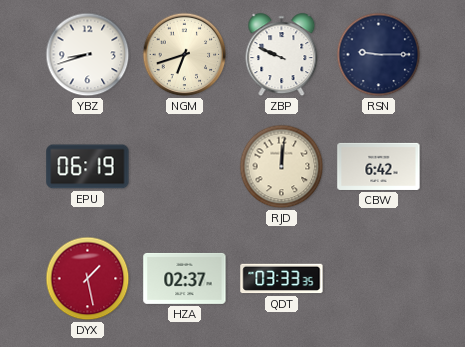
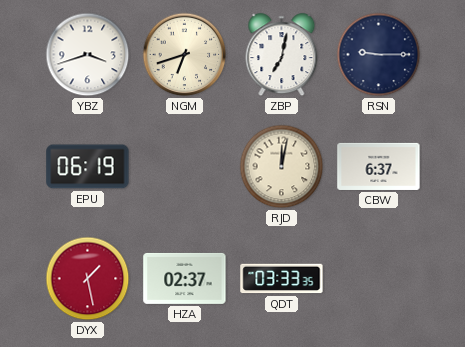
YBZ: 8:42 -> 3:42
ZBP: 9:49 -> 7:02
RJD: 12:01 -> 12:02
CBW: 6:42 -> 6:37
